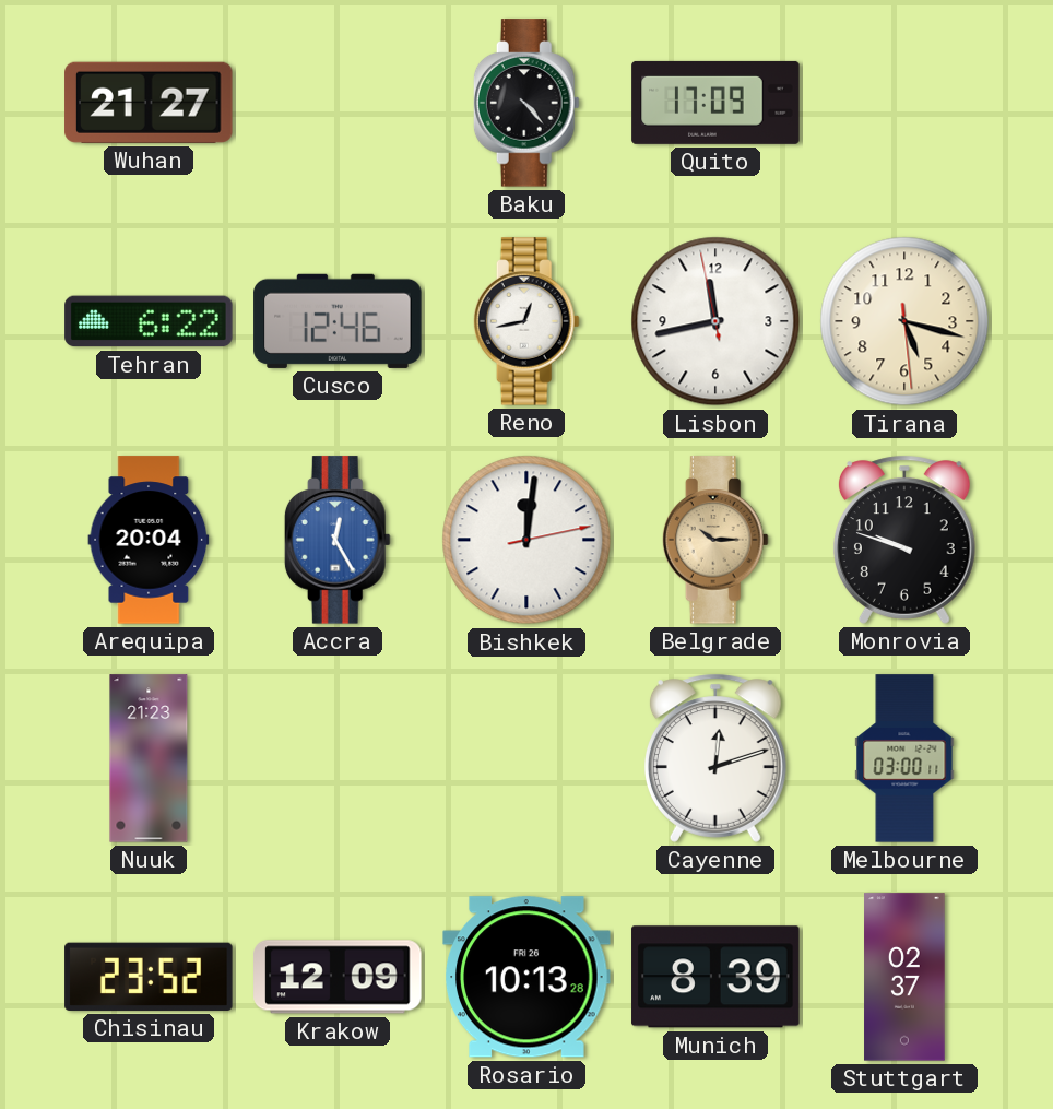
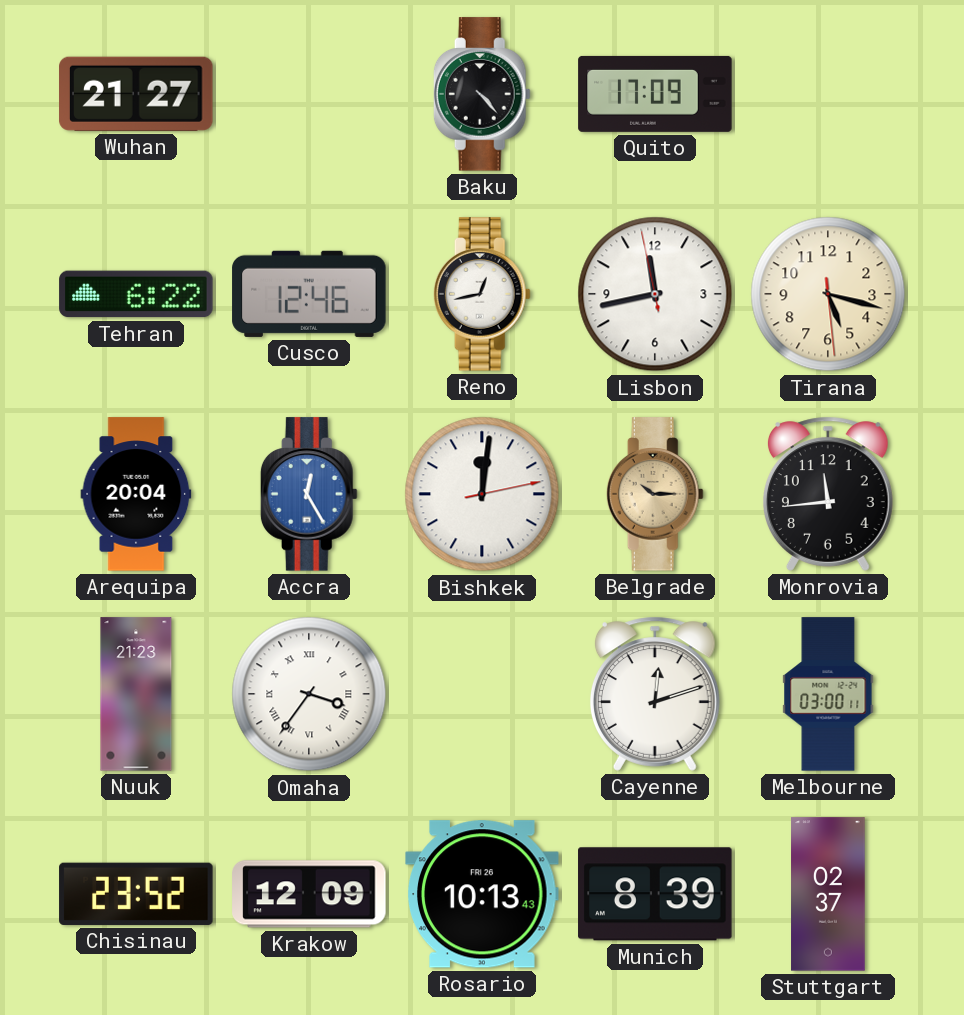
Monrovia: 9:48 -> 11:44
Omaha: none -> 3:36
Rosario: 10:13:28 -> 10:13:43
